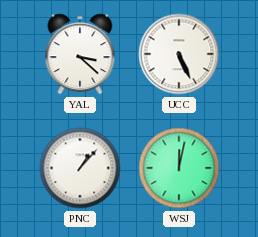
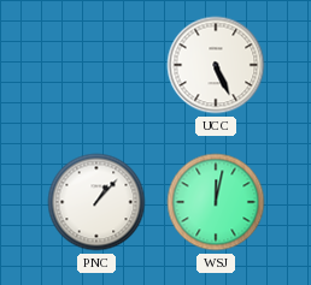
YAL: 3:22 -> none
